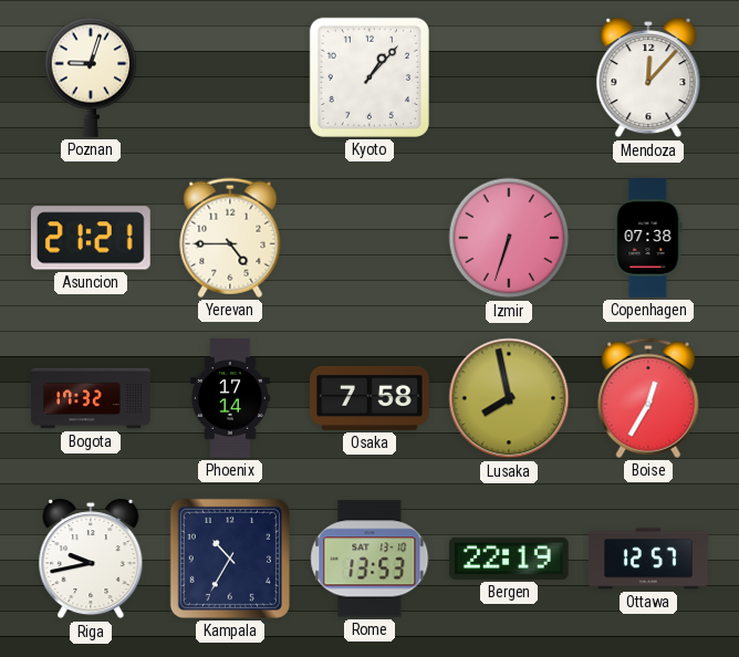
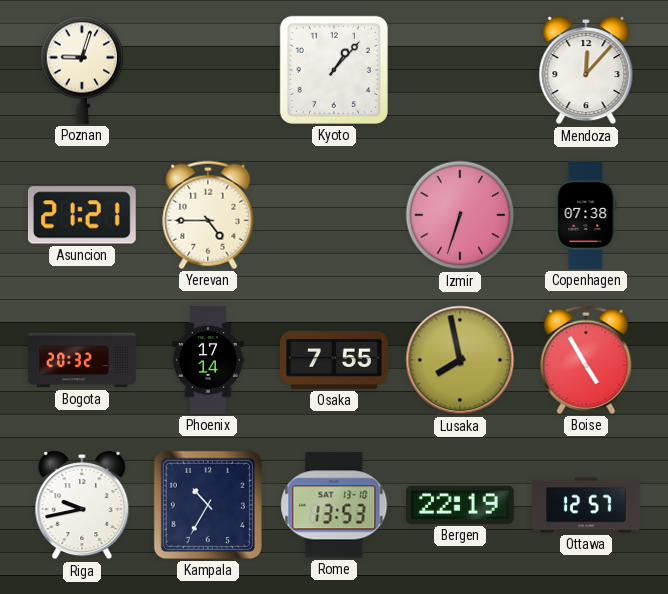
Bogota: 17:32 -> 20:32
Osaka: 7:58 -> 7:55
Boise: 12:35 -> 4:55
